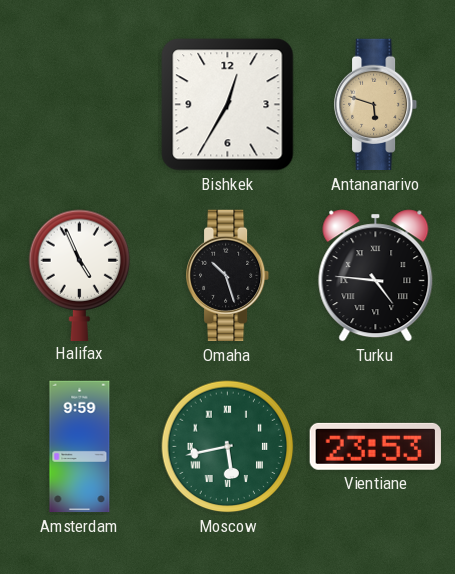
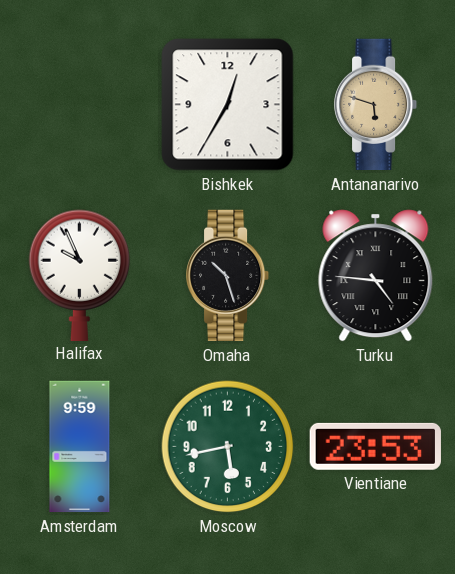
Halifax: 4:56 -> 9:56
Moscow numerals: Roman -> Arabic
